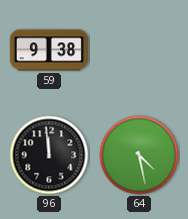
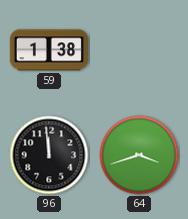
59: 9:38 -> 1:38
64: 4:28 -> 3:42
